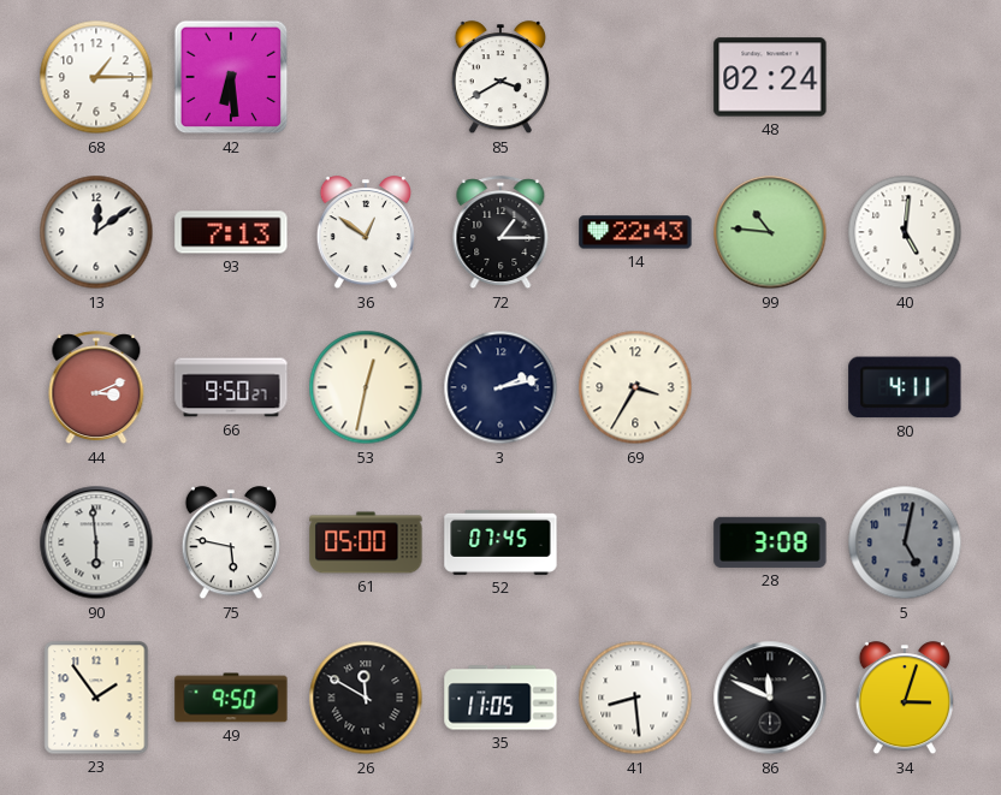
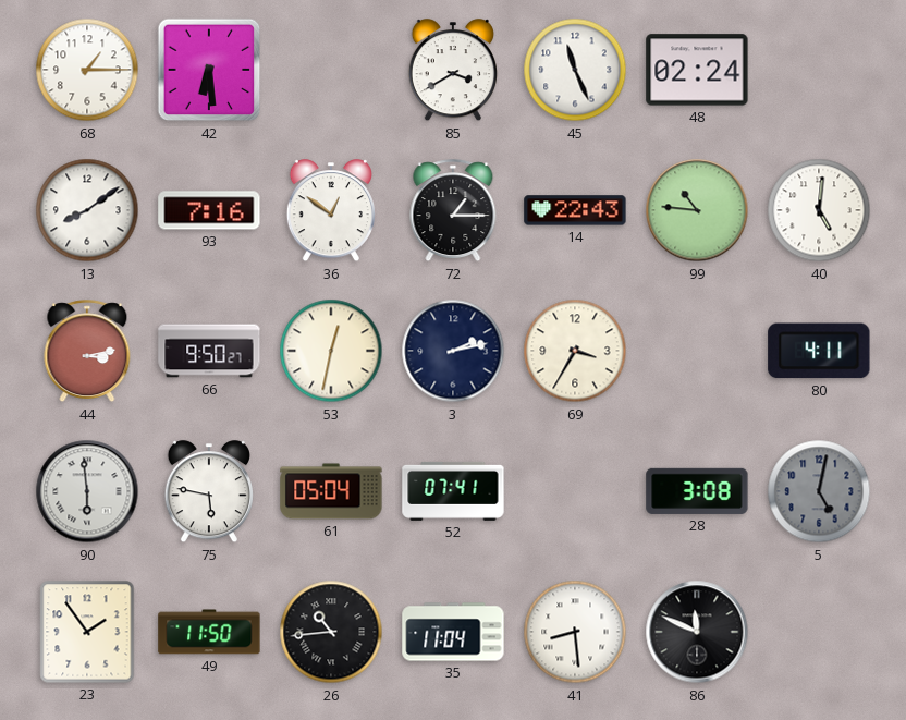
45: none -> 11:26
13: 12:09 -> 8:09
93: 7:13 -> 7:16
44: 3:11 -> 3:13
61: 05:00 -> 05:04
52: 07:45 -> 07:41
49: 9:50 -> 11:50
26: 11:50 -> 10:44
35: 11:05 -> 11:04
34: 3:03 -> none
